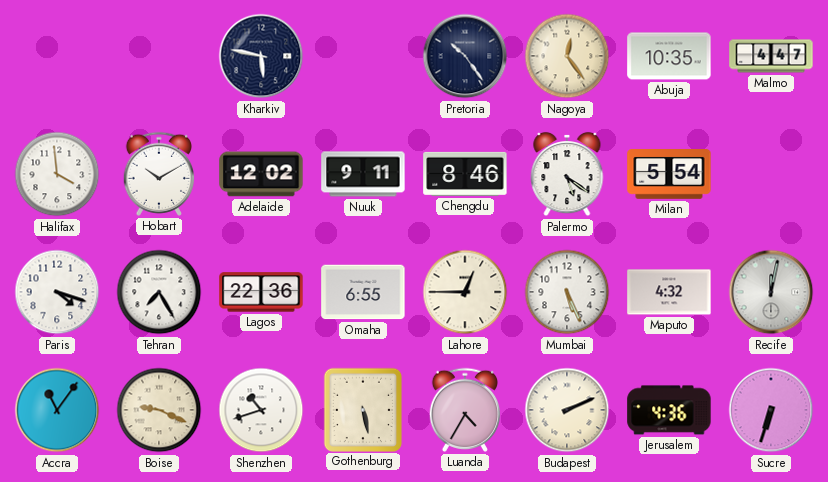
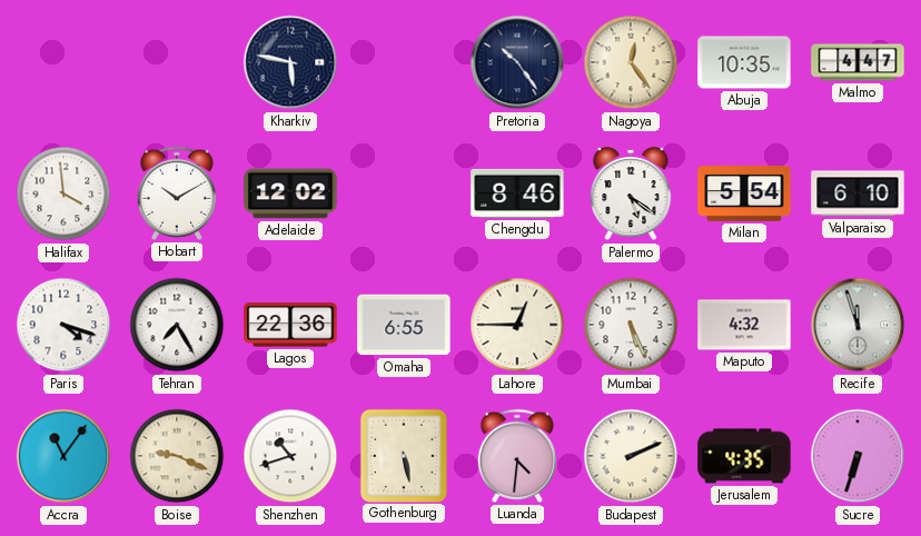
Nuuk: 9:11 -> none
Valparaiso: none -> 6:10
Recife: 12:02 -> 11:57
Luanda: 4:35 -> 4:31
Jerusalem: 4:36 -> 4:35
